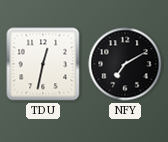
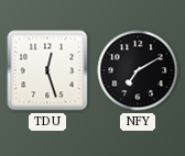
TDU: 12:32 -> 12:27
